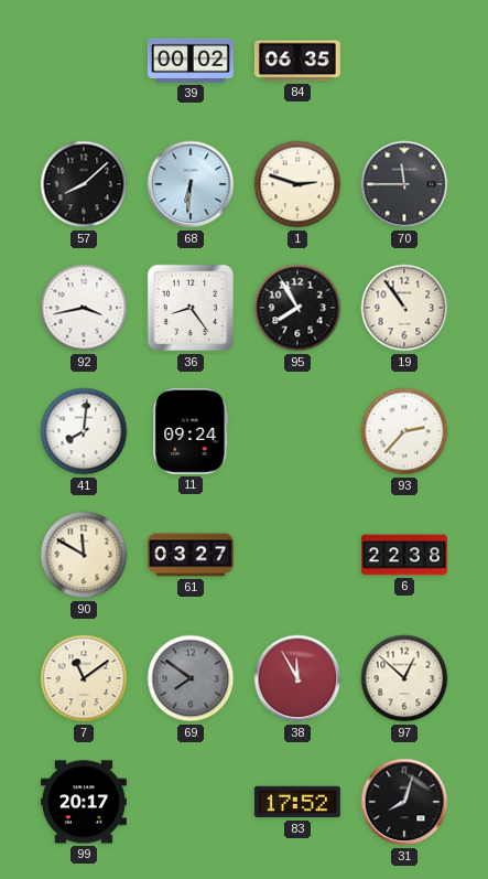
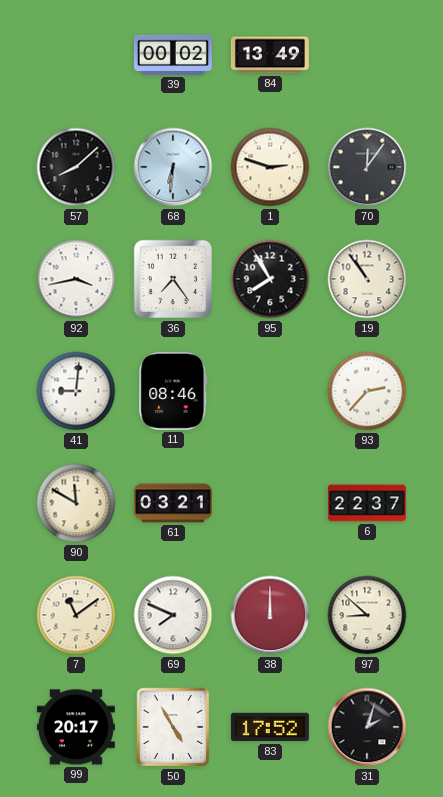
84: 06:35 -> 13:49
70: 11:45 -> 12:06
36: 8:24 -> 7:24
41: 8:01 -> 9:01
11: 09:24 -> 08:46
61: 03:27 -> 03:21
6: 22:38 -> 22:37
69: 7:51 -> 7:49
69 dial: grey -> white
38: 11:55 -> 12:00
97: 12:52 -> 8:52
50: none -> 4:55
31: 8:03 -> 2:03
